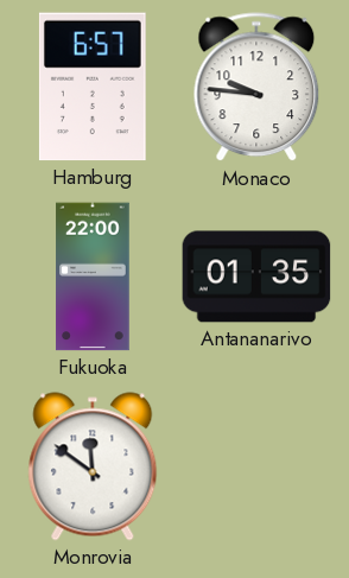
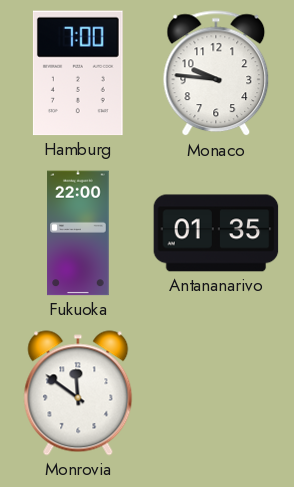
Hamburg: 6:57 -> 7:00
